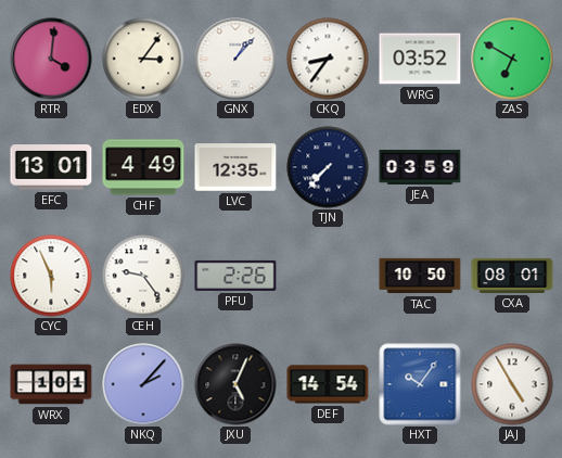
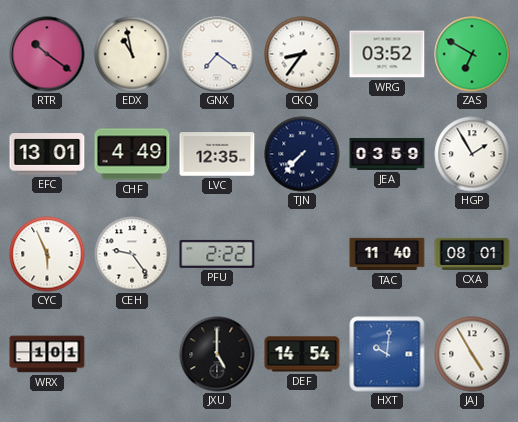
RTR: 4:01 -> 10:21
EDX: 3:06 -> 10:58
GNX: 1:07 -> 7:21
HGP: none -> 1:55
PFU: 2:26 -> 2:22
TAC: 10:50 -> 11:40
NKQ: 2:07 -> none
JXU: 5:04 -> 5:00
HXT: 10:06 -> 10:01
